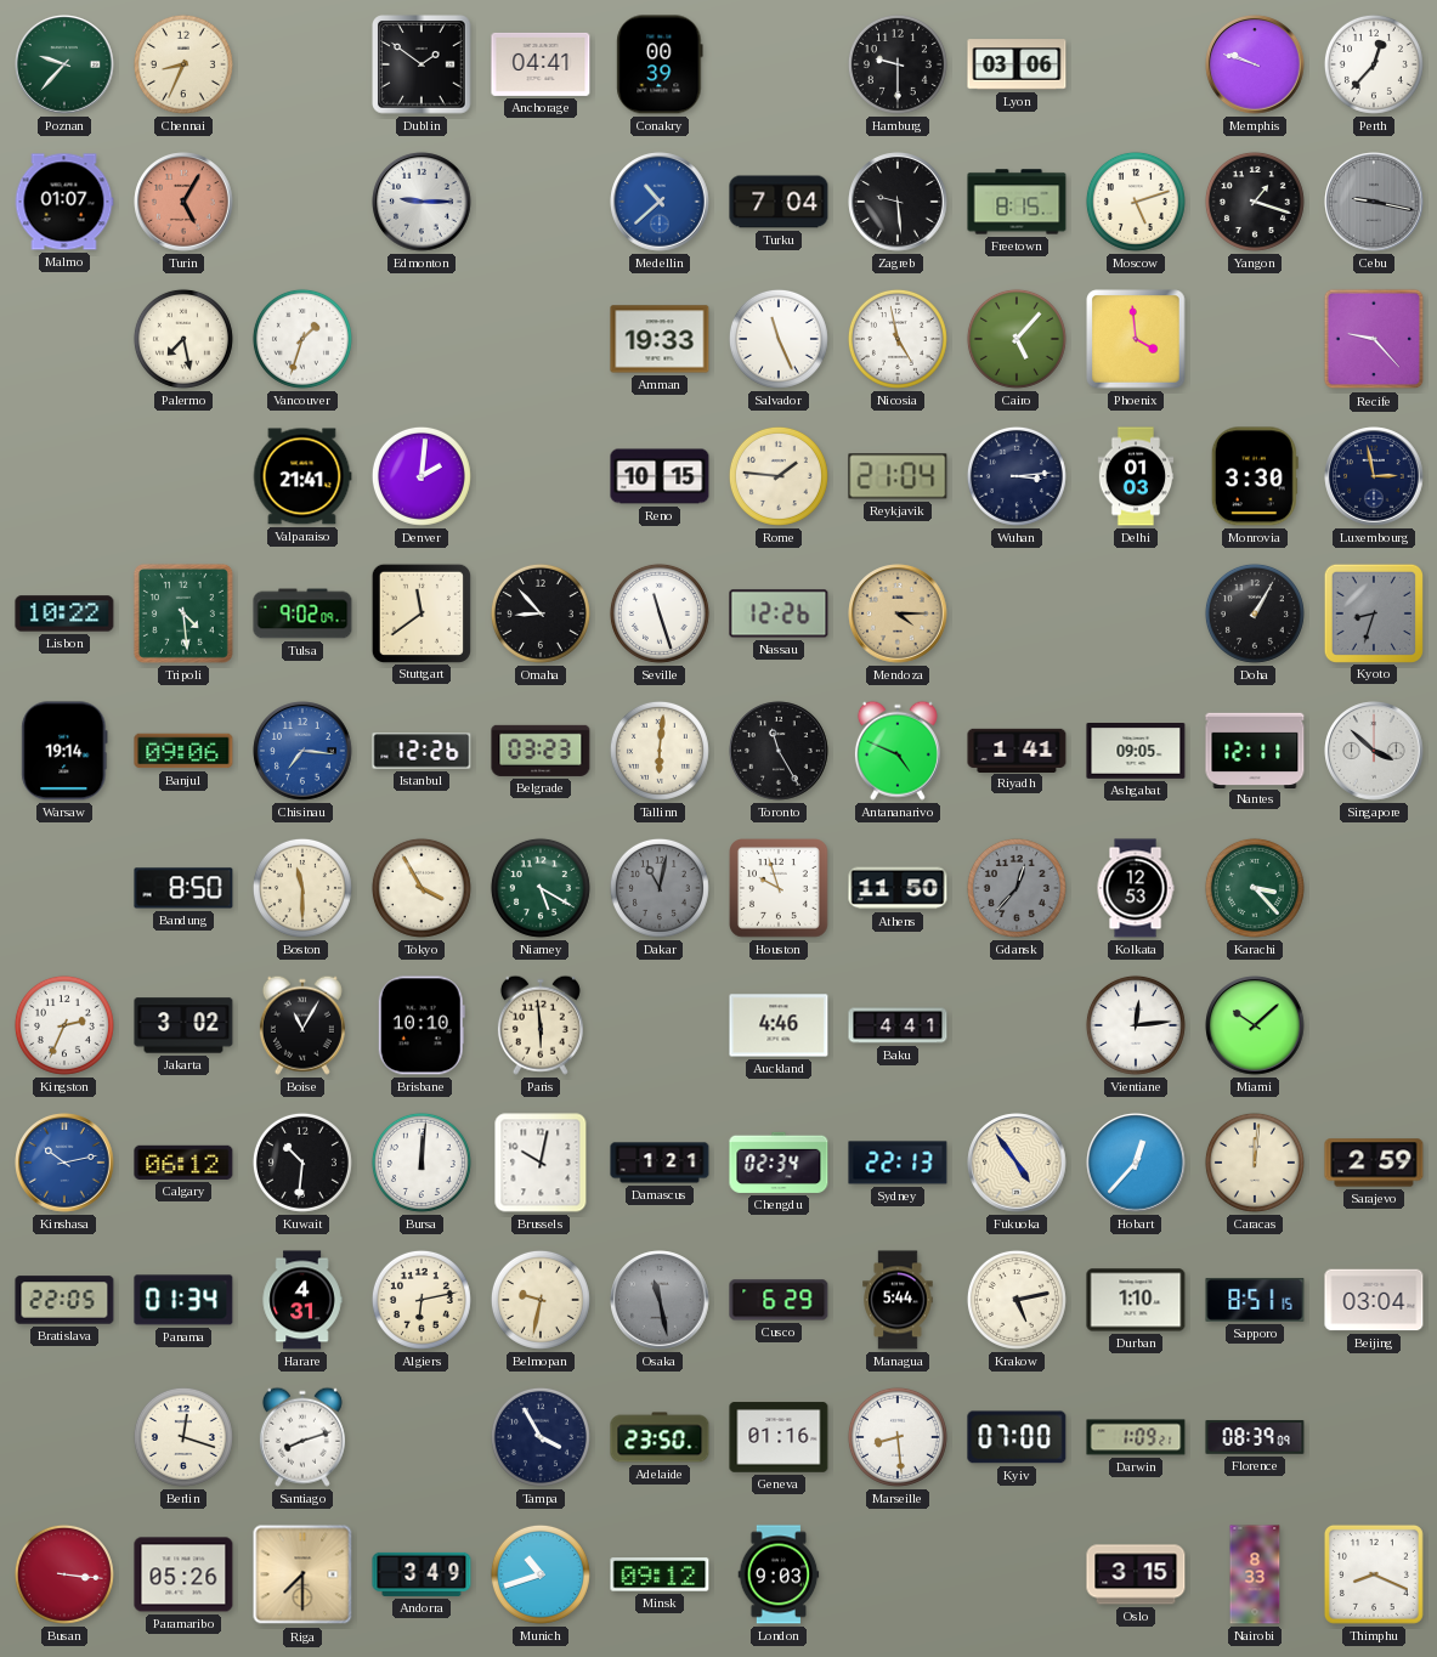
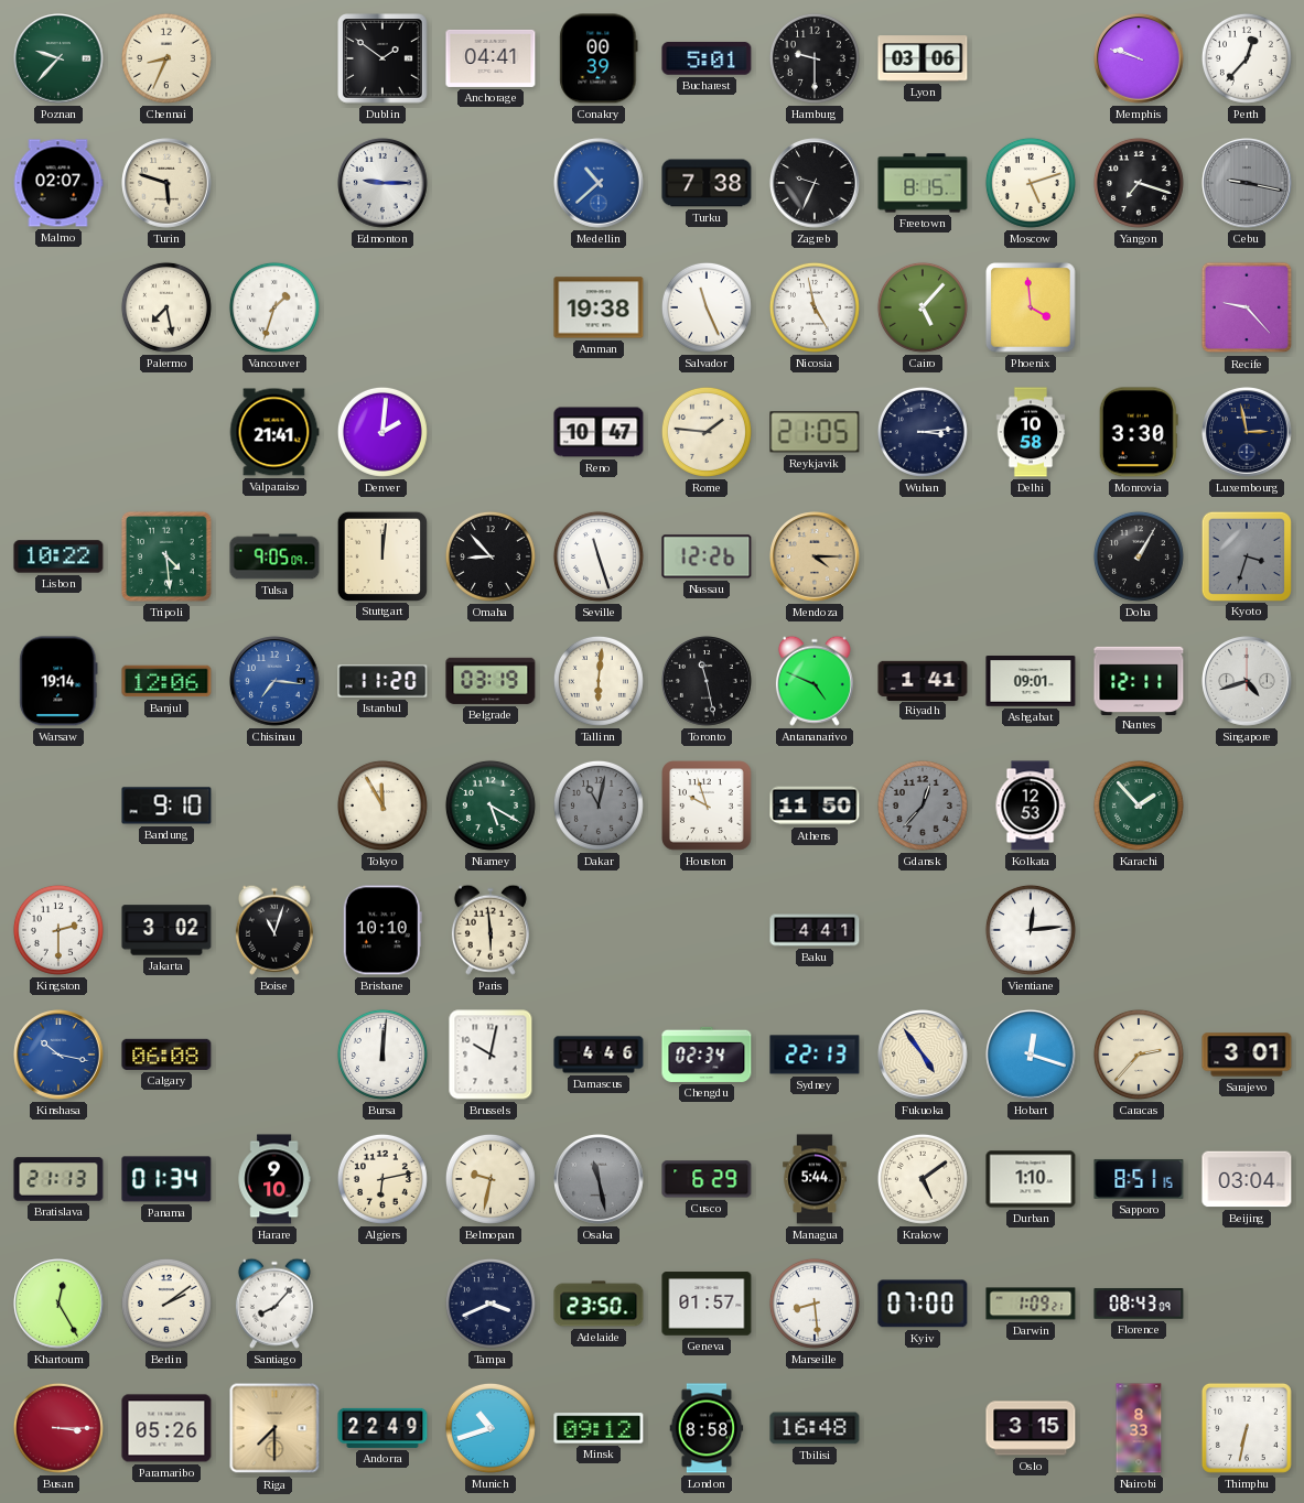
Bucharest: none -> 5:01
Malmo: 01:07 -> 02:07
Turin: 5:05 -> 5:48
Turin dial: salmon -> cream
Turku: 7:04 -> 7:38
Zagreb: 9:29 -> 9:34
Yangon: 1:18 -> 7:18
Amman: 19:33 -> 19:38
Reno: 10:15 -> 10:47
Reykjavik: 21:04 -> 21:05
Delhi: 01:03 -> 10:58
Tulsa: 9:02 -> 9:05
Stuttgart: 11:39 -> 12:01
Kyoto: 8:33 -> 3:33
Banjul: 09:06 -> 12:06
Istanbul: 12:26 -> 11:20
Belgrade: 03:23 -> 03:19
Toronto: 11:25 -> 11:28
Ashgabat: 09:05 -> 09:01
Singapore: 3:52 -> 4:42
Bandung: 8:50 -> 9:10
Boston: 11:30 -> none
Tokyo: 3:55 -> 11:55
Karachi: 3:23 -> 1:53
Kingston: 2:34 -> 2:30
Boise: 11:05 -> 11:03
Auckland: 4:46 -> none
Miami: 10:08 -> none
Kinshasa: 10:13 -> 10:17
Calgary: 06:12 -> 06:08
Kuwait: 10:31 -> none
Damascus: 1:21 -> 4:46
Hobart: 12:37 -> 12:18
Caracas: 12:01 -> 2:37
Sarajevo: 2:59 -> 3:01
Bratislava: 22:05 -> 21:13
Harare: 4:31 -> 9:10
Krakow: 5:13 -> 5:09
Khartoum: none -> 12:25
Berlin: 12:18 -> 2:09
Santiago: 8:12 -> 8:07
Tampa: 3:55 -> 3:41
Geneva: 01:16 -> 01:57
Florence: 08:39 -> 08:43
Busan: 3:16 -> 3:15
Andorra: 3:49 -> 22:49
London: 9:03 -> 8:58
Tbilisi: none -> 16:48
Thimphu: 8:19 -> 6:32
